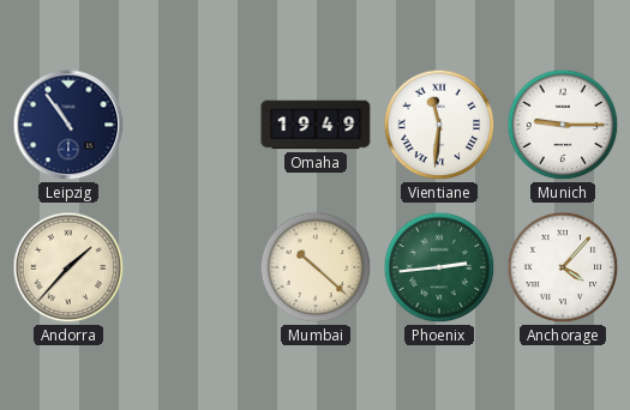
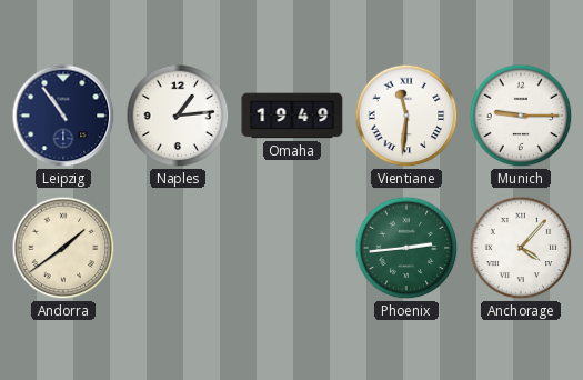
Naples: none -> 1:14
Andorra: 1:37 -> 1:39
Mumbai: 10:22 -> none
